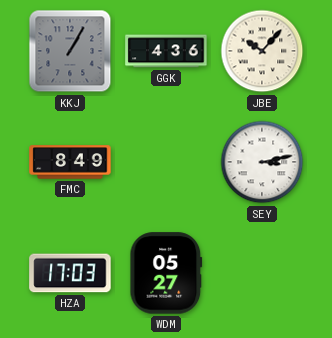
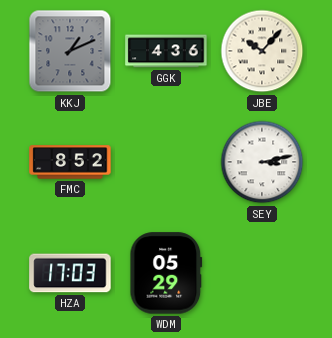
KKJ: 1:05 -> 1:11
FMC: 8:49 -> 8:52
WDM: 05:27 -> 05:29
